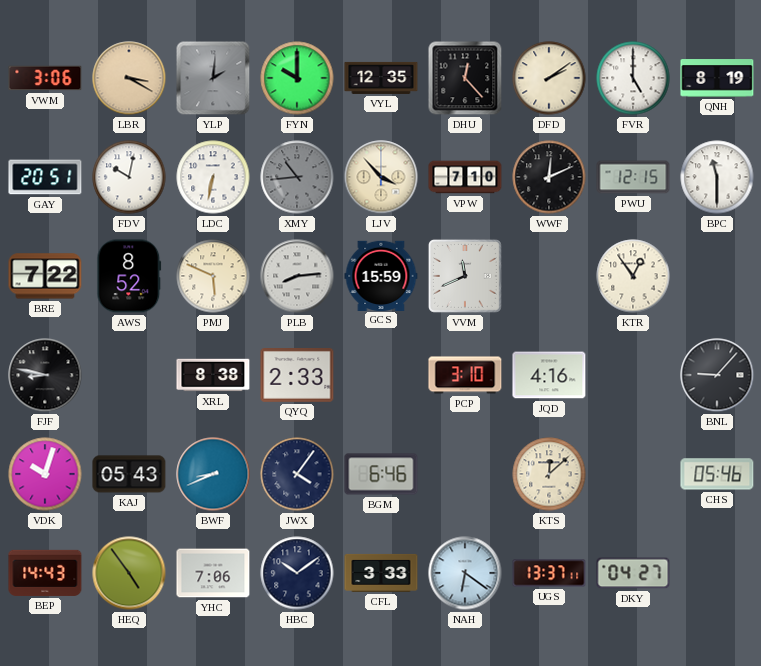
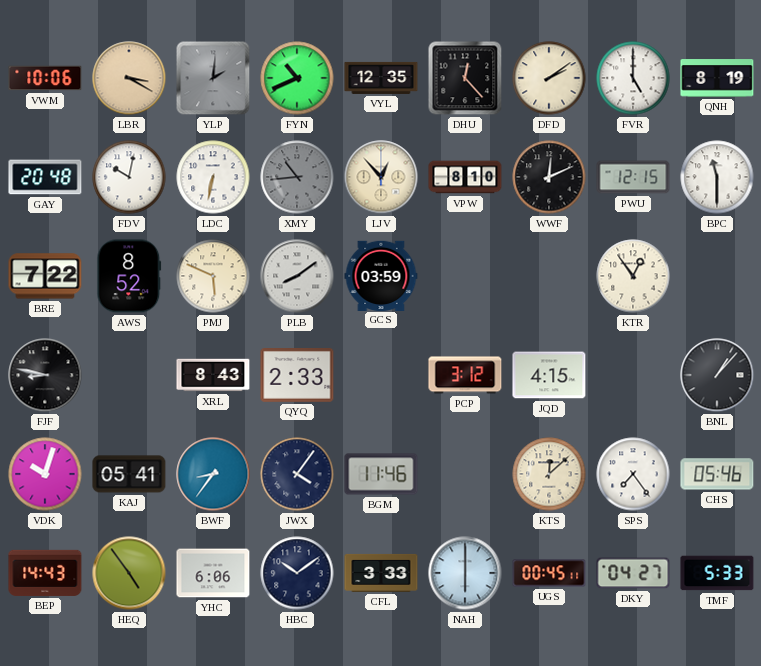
VWM: 3:06 -> 10:06
FYN: 10:00 -> 10:41
GAY: 20:51 -> 20:48
LJV: 3:53 -> 12:53
VPW: 7:10 -> 8:10
PLB: 8:14 -> 8:09
GCS: 15:59 -> 03:59
VVM: 11:41 -> none
XRL: 8:38 -> 8:43
PCP: 3:10 -> 3:12
JQD: 4:16 -> 4:15
BNL: 9:07 -> 1:07
KAJ: 05:43 -> 05:41
BWF: 8:41 -> 8:36
BGM: 6:46 -> 11:46
SPS: none -> 7:24
YHC: 7:06 -> 6:06
NAH: 6:21 -> 6:00
UGS: 13:37 -> 00:45
TMF: none -> 5:33
